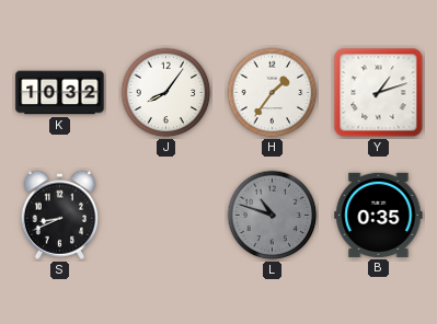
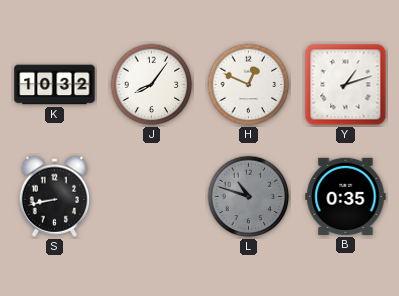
H: 1:36 -> 12:49
S: 8:41 -> 8:43
